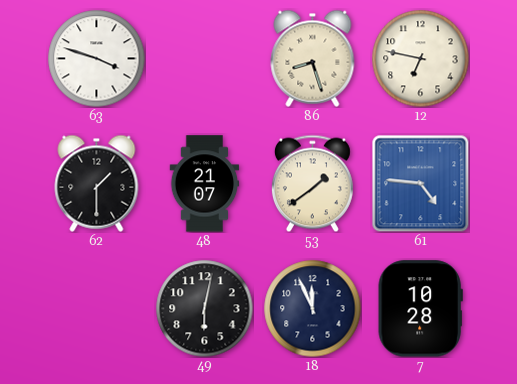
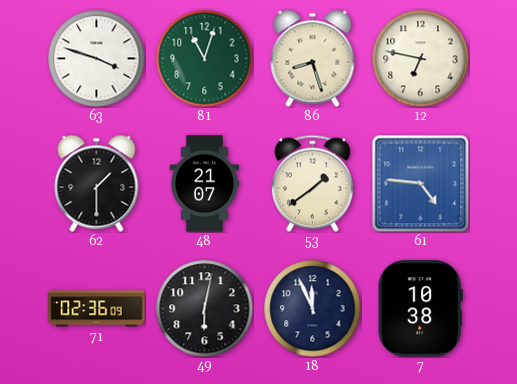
81: none -> 11:03
71: none -> 02:36
7: 10:28 -> 10:38
